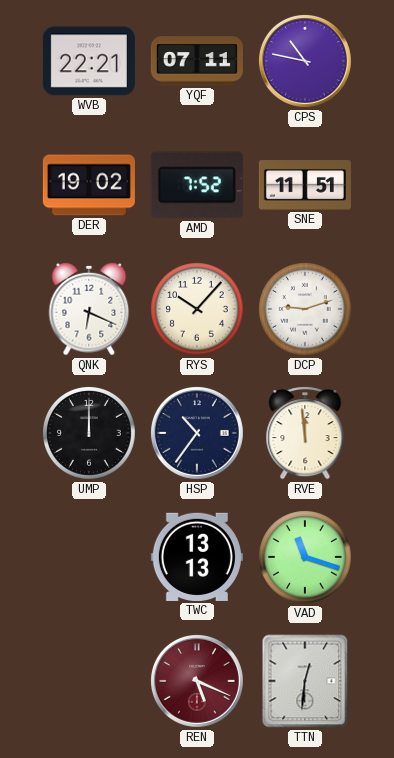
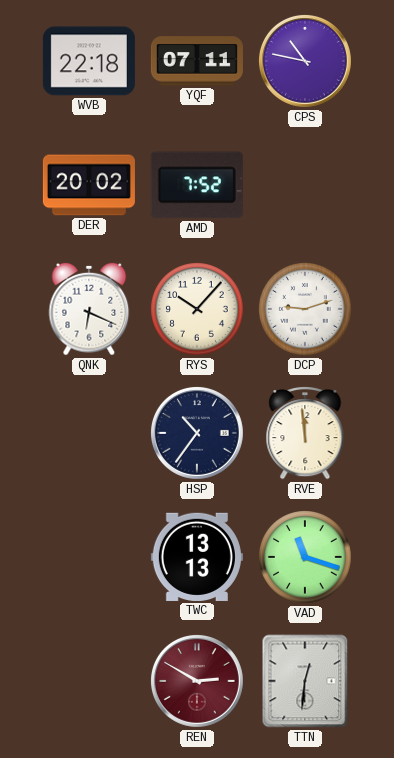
WVB: 22:21 -> 22:18
DER: 19:02 -> 20:02
SNE: 11:51 -> none
UMP: 12:00 -> none
REN: 5:19 -> 2:50
